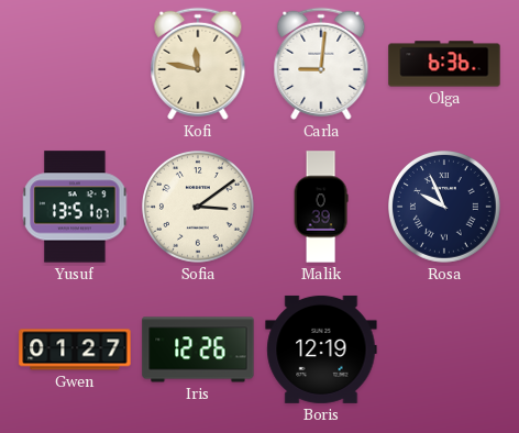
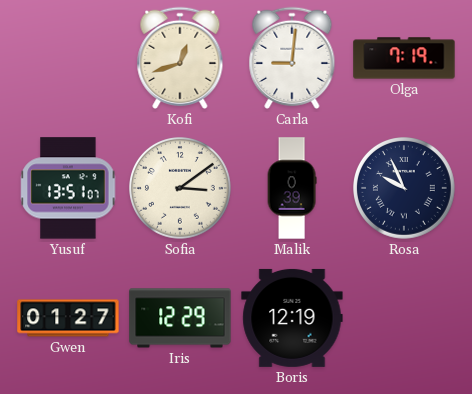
Kofi: 11:47 -> 12:42
Olga: 6:36 -> 7:19
Iris: 12:26 -> 12:29
